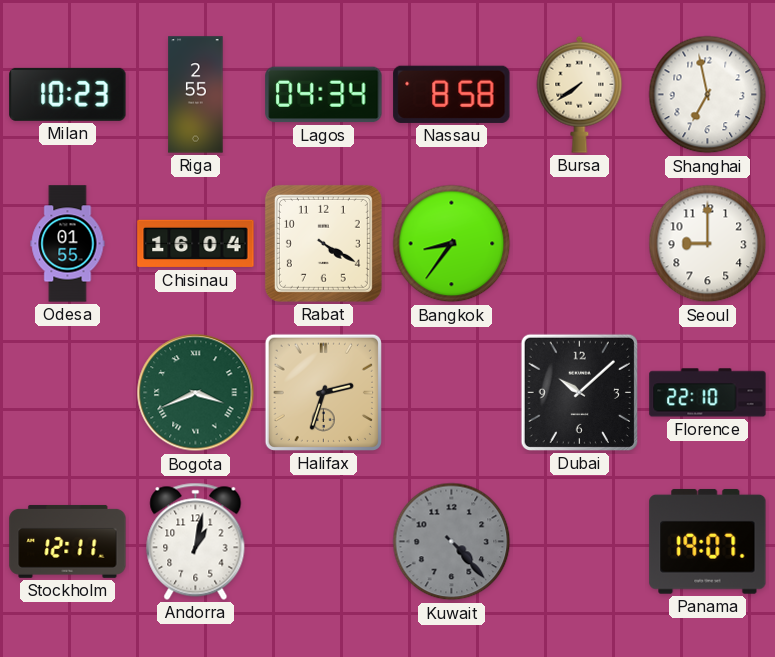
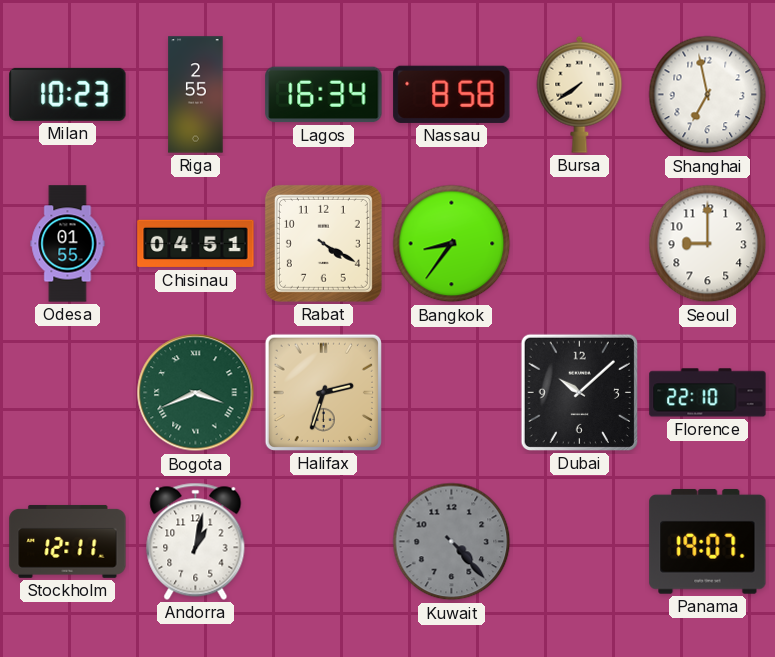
Lagos: 04:34 -> 16:34
Chisinau: 16:04 -> 04:51
